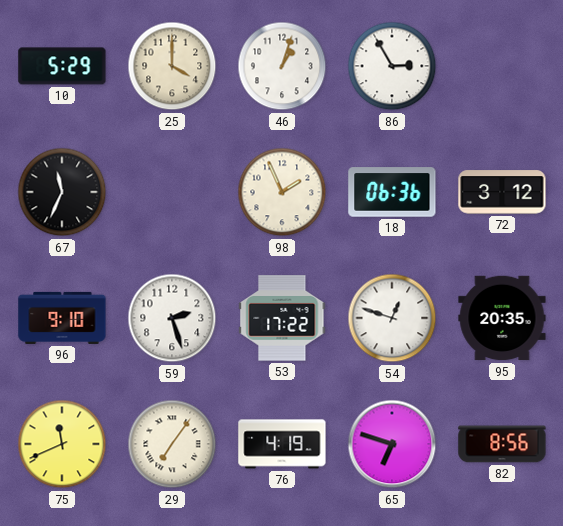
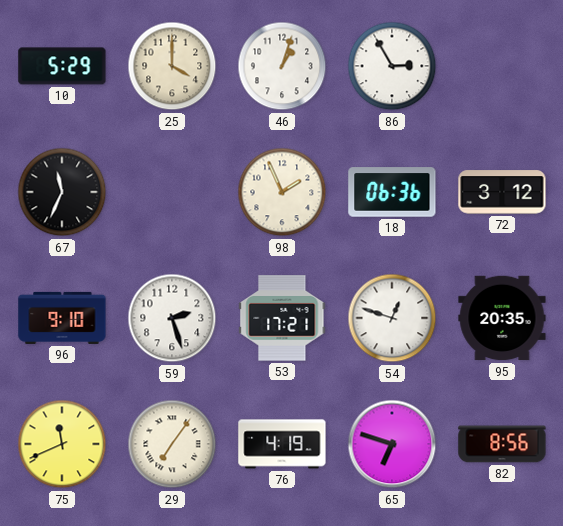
53: 17:22 -> 17:21
